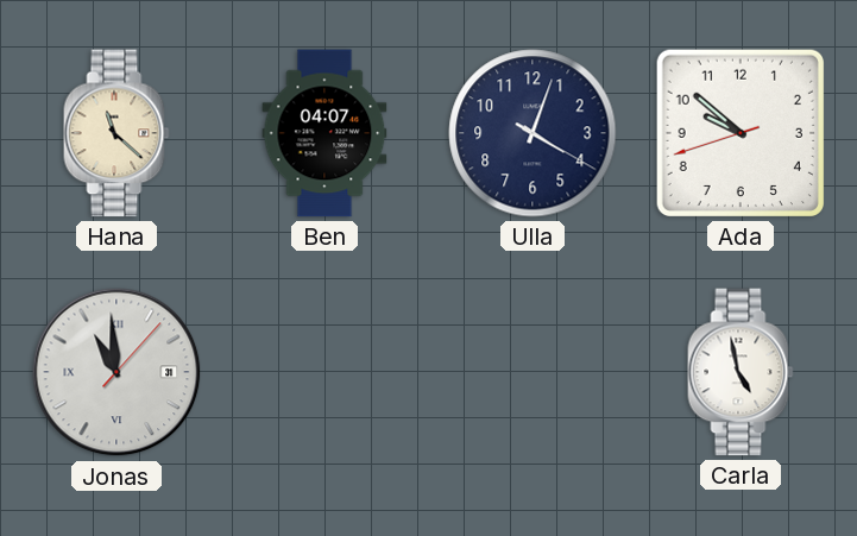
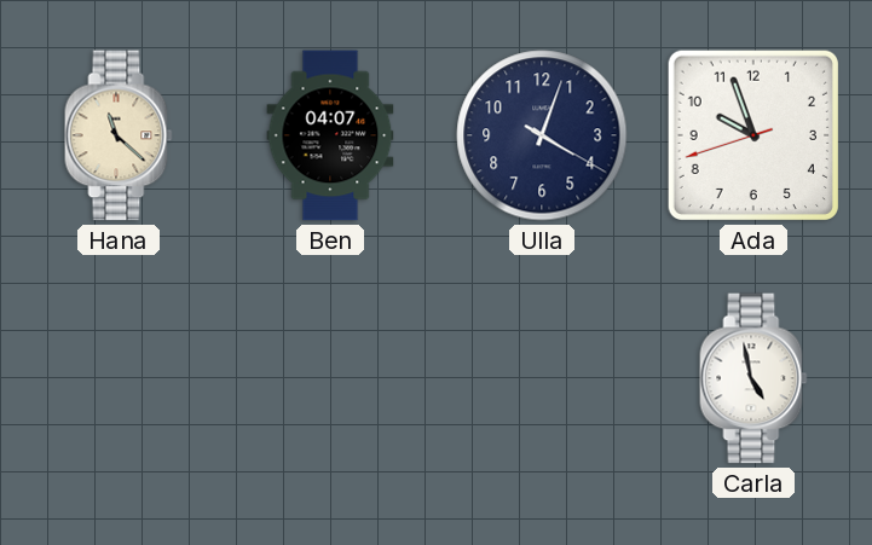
Ada: 9:51 -> 9:56
Jonas: 10:59 -> none
